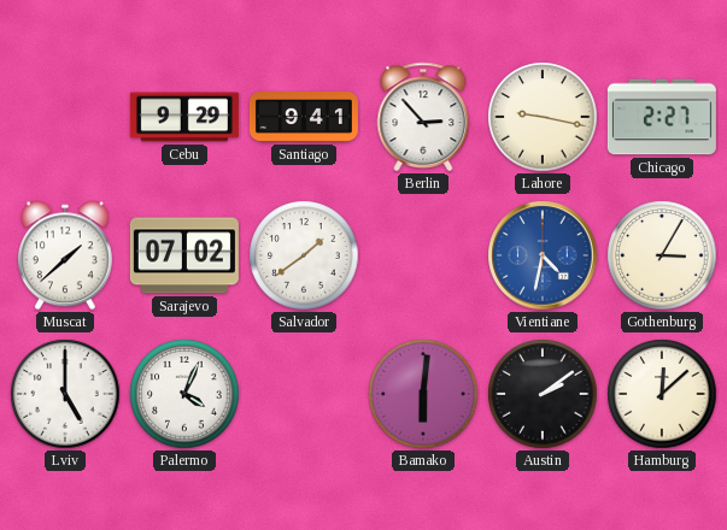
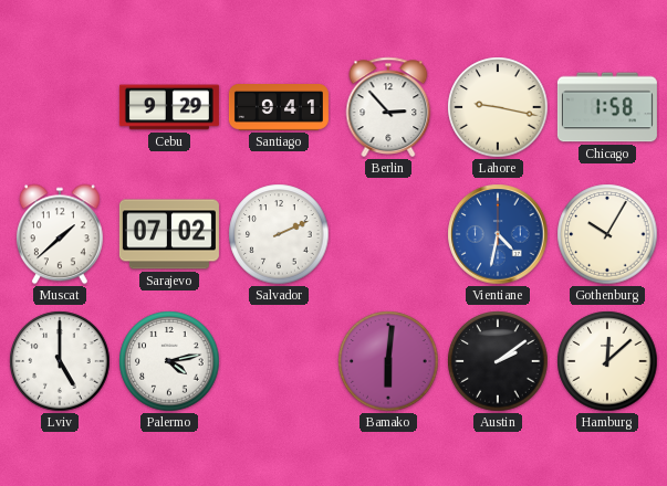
Chicago: 2:27 -> 1:58
Salvador: 1:39 -> 2:11
Gothenburg: 3:05 -> 10:05
Palermo: 4:04 -> 4:13
